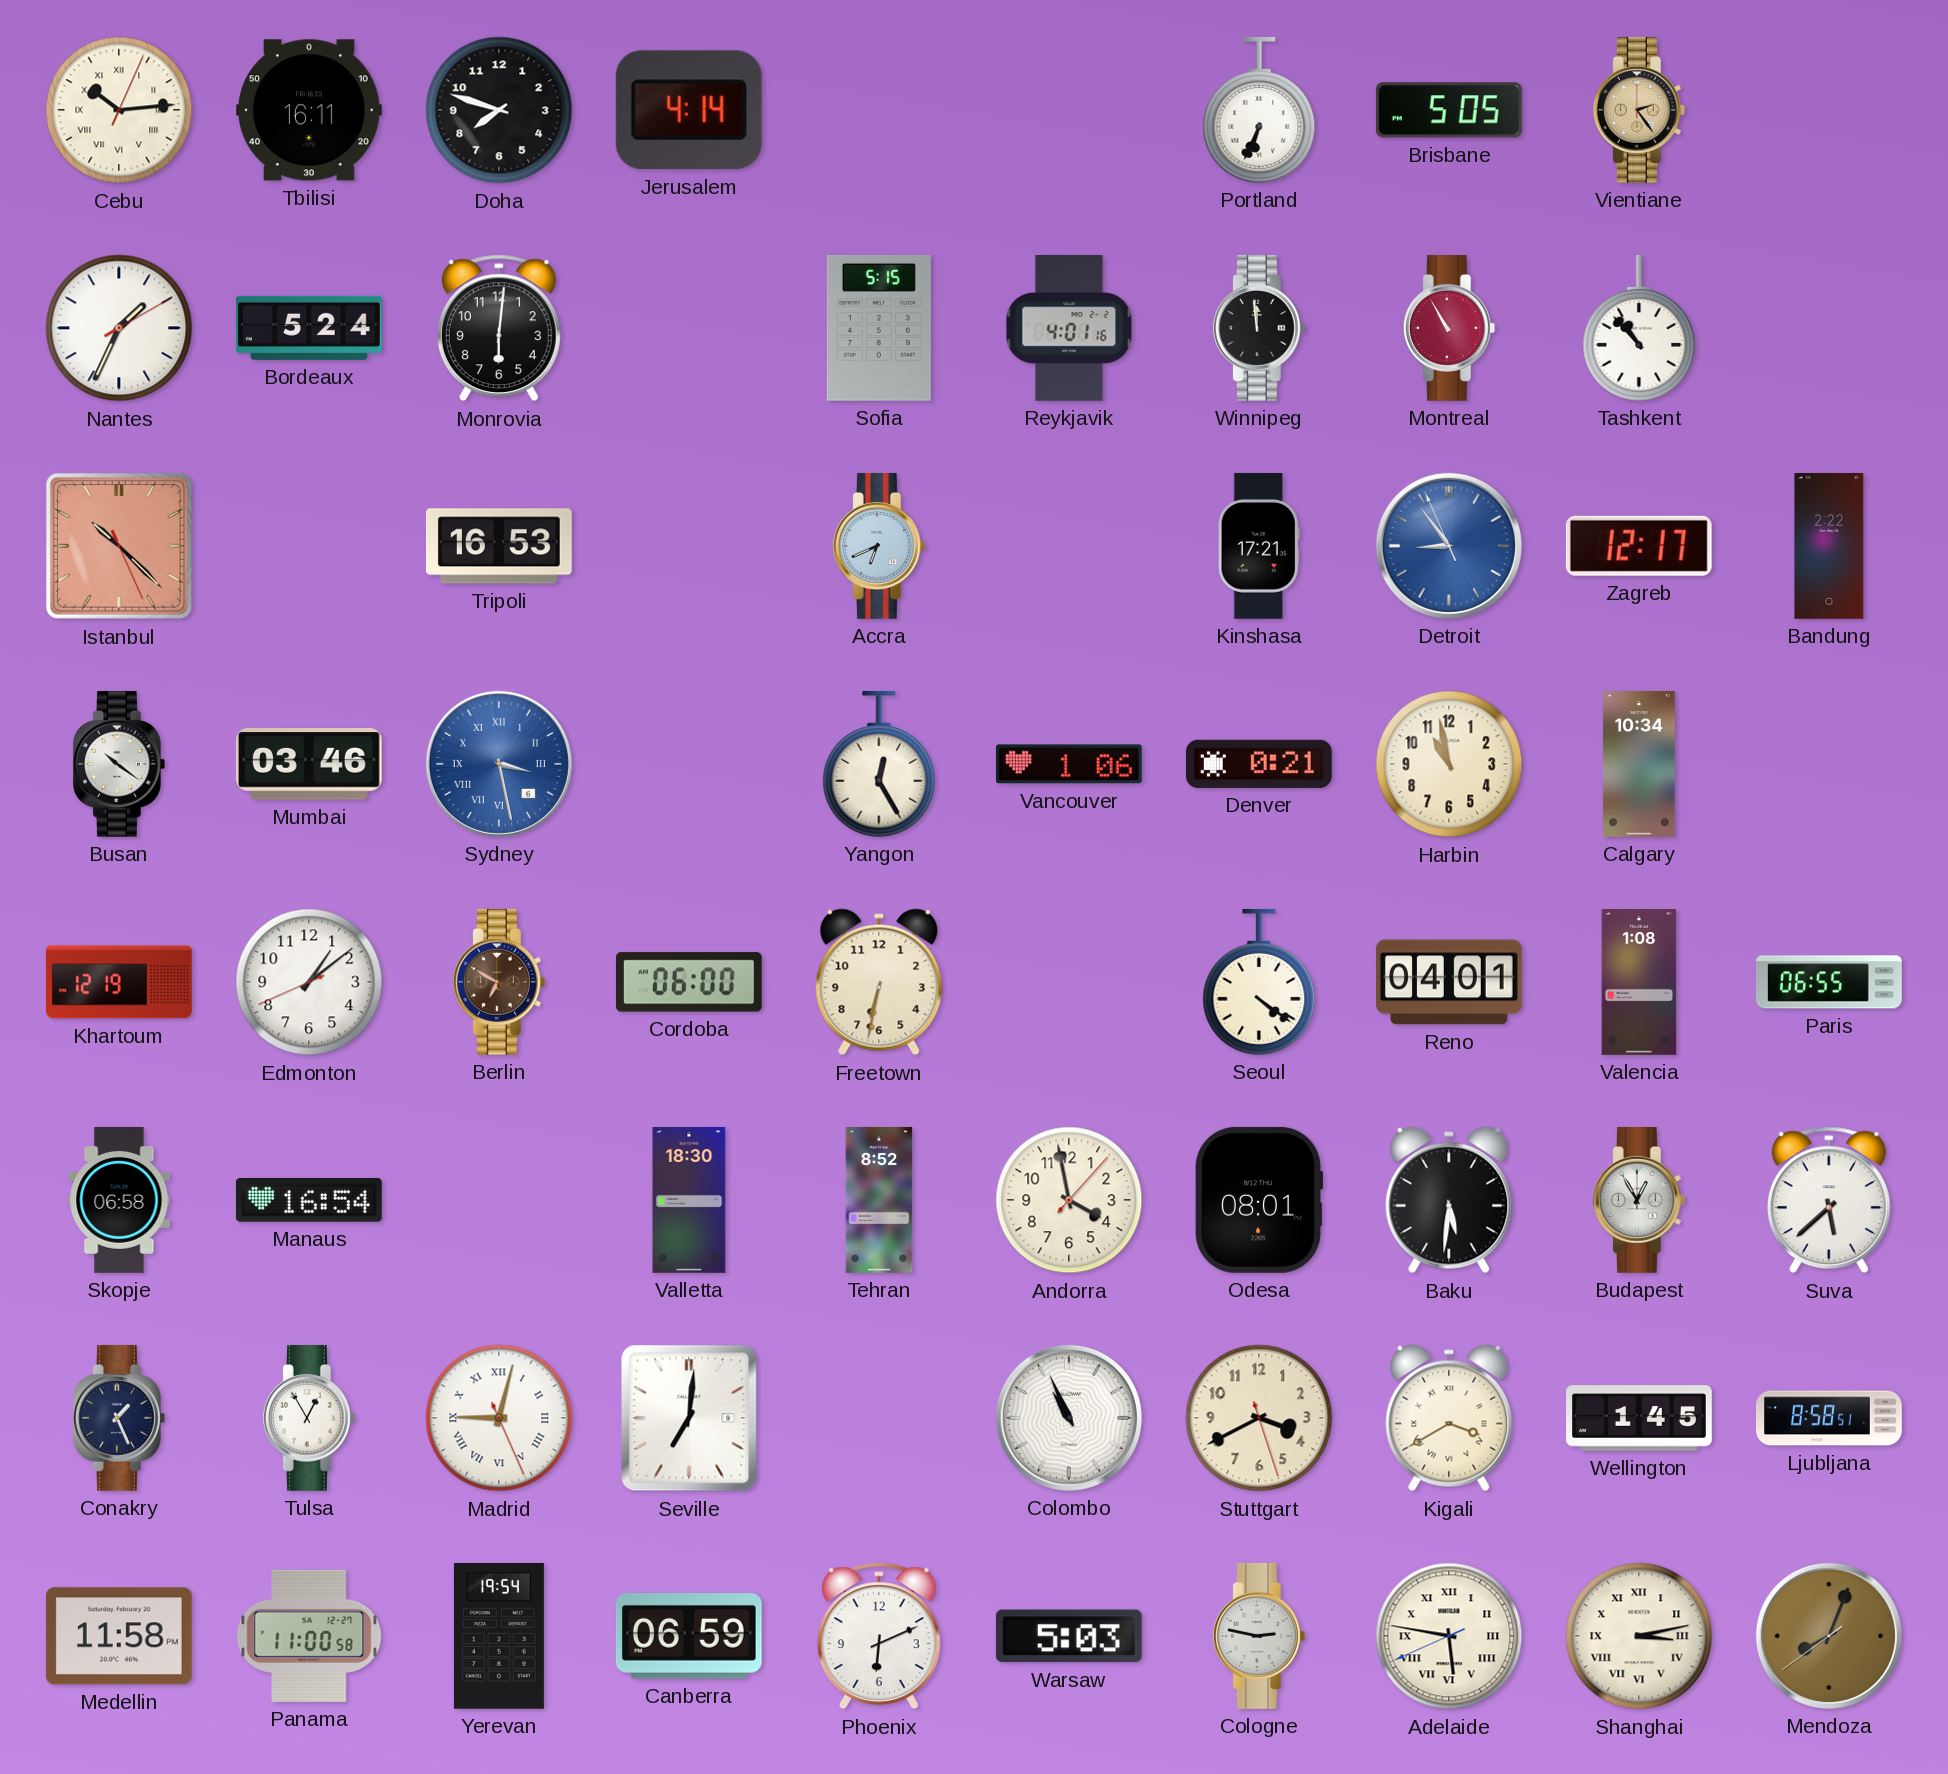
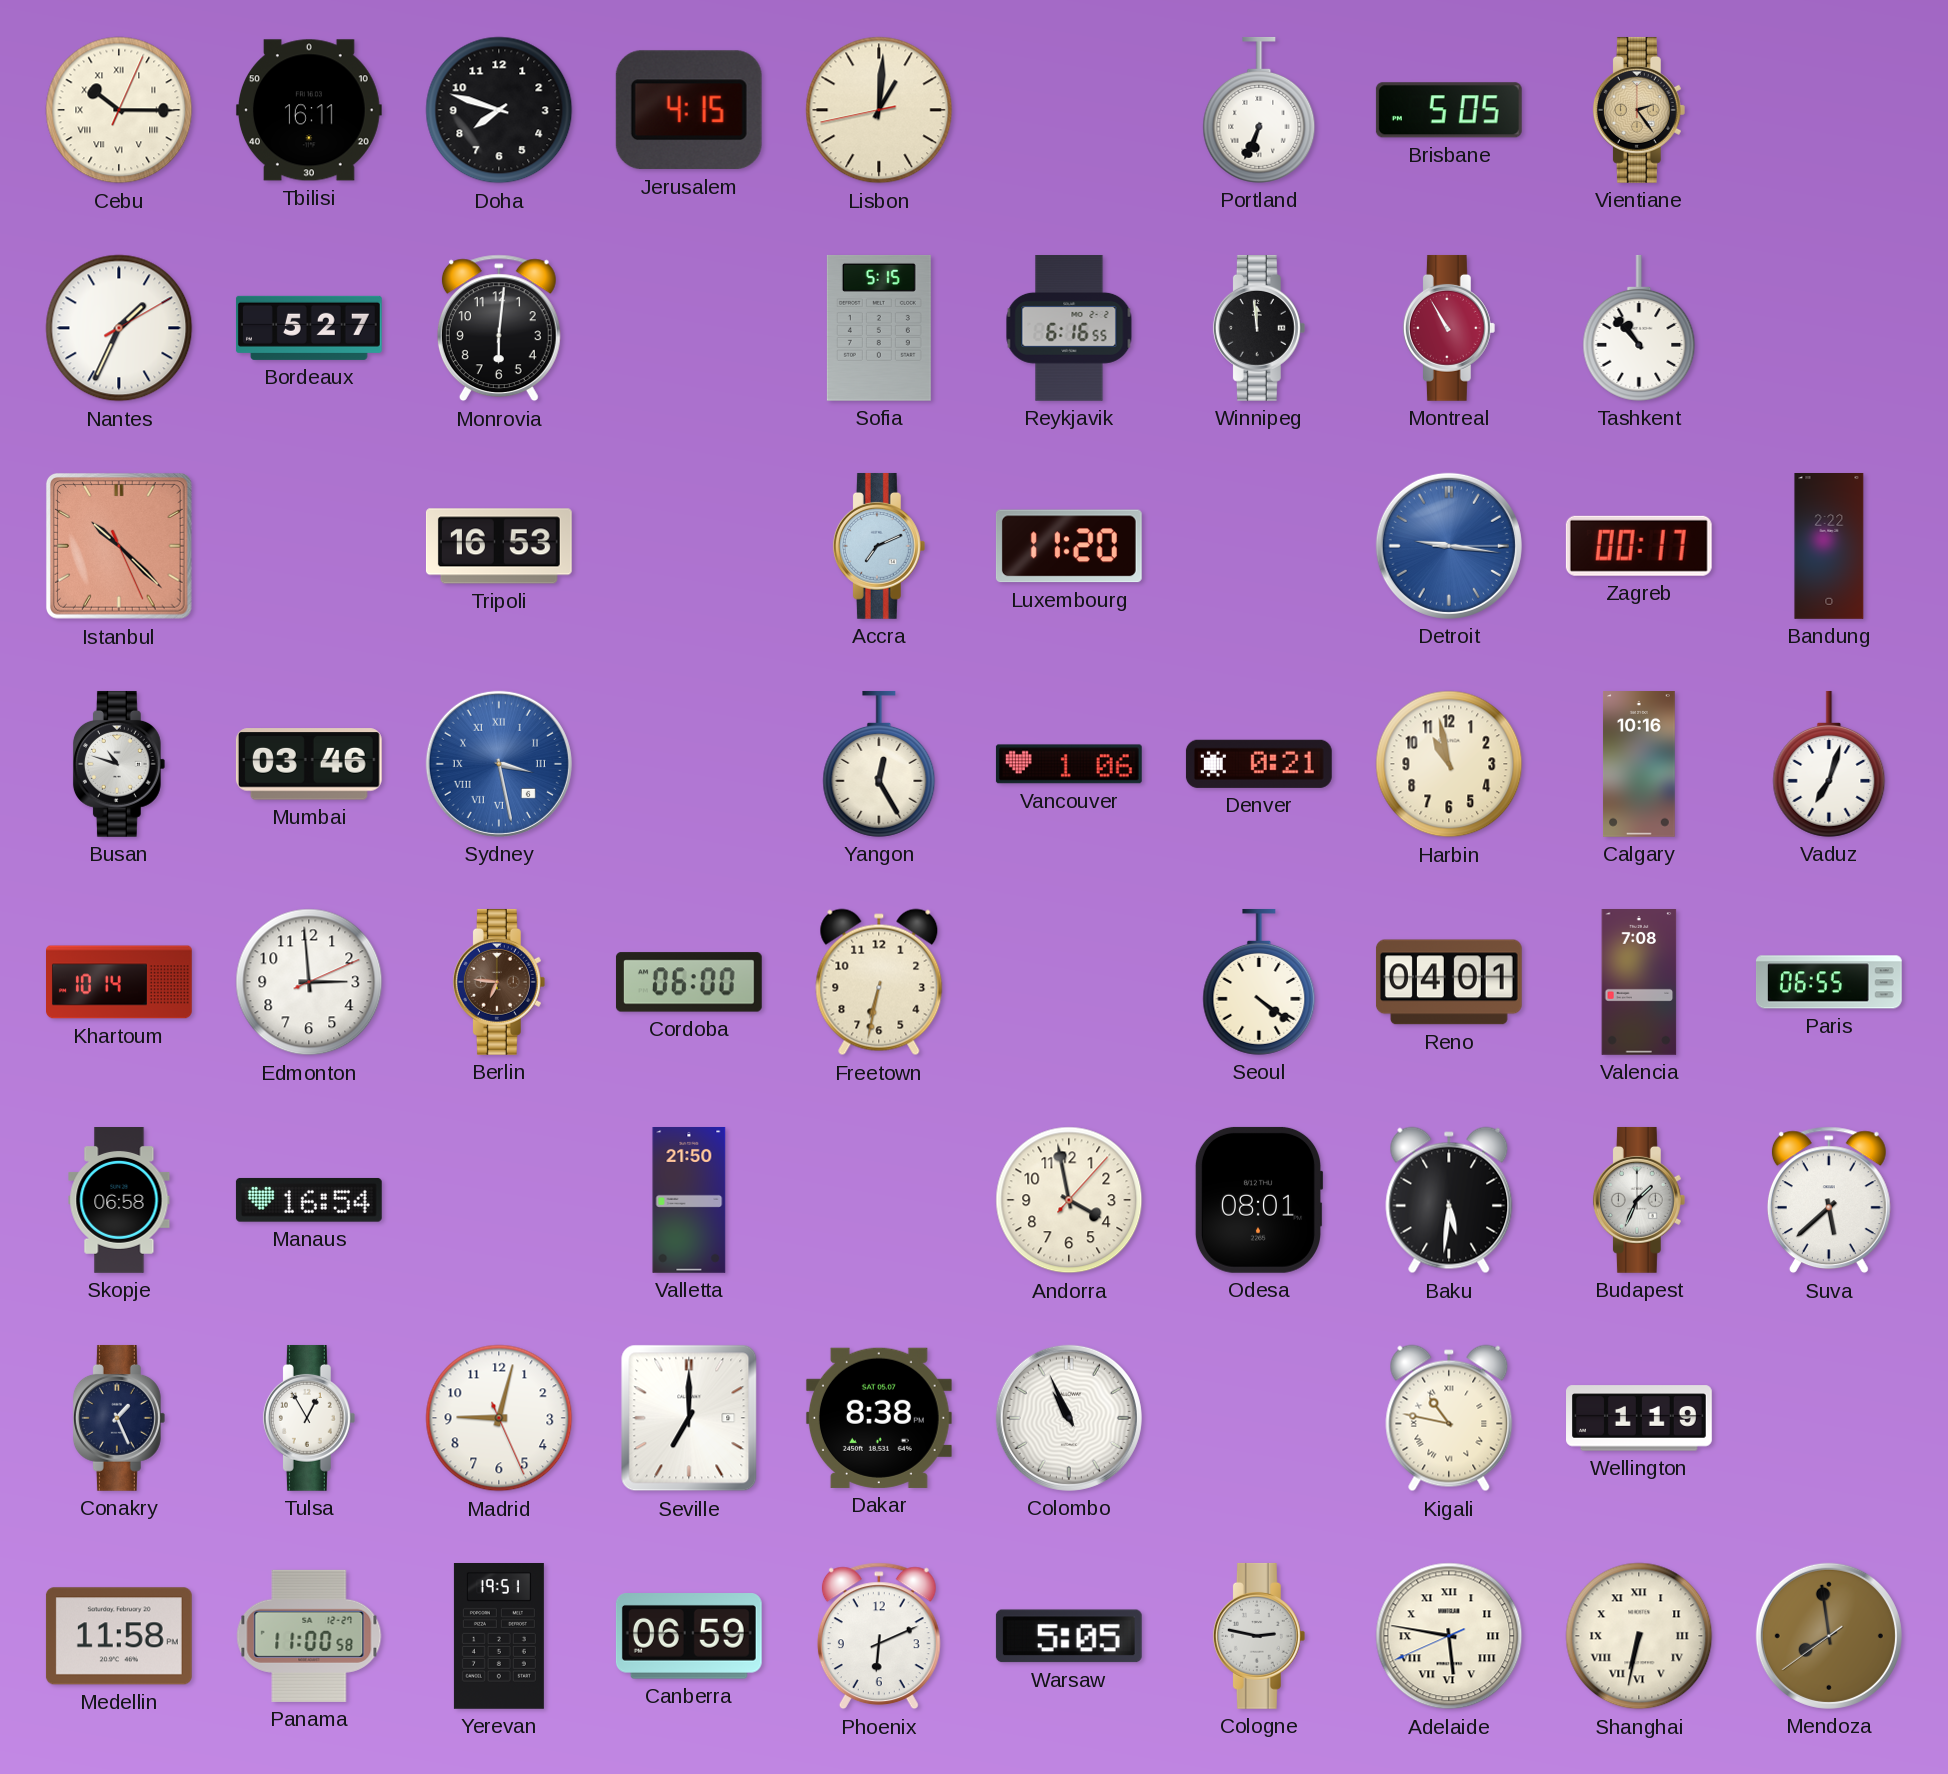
Cebu: 10:14 -> 10:15
Jerusalem: 4:14 -> 4:15
Lisbon: none -> 1:00
Bordeaux: 5:24 -> 5:27
Reykjavik: 4:01 -> 6:16
Accra: 6:41 -> 7:11
Luxembourg: none -> 11:20
Kinshasa: 17:21 -> none
Detroit: 8:53 -> 9:16
Zagreb: 12:17 -> 00:17
Busan: 10:21 -> 10:48
Calgary: 10:34 -> 10:16
Vaduz: none -> 7:03
Khartoum: 12:19 -> 10:14
Edmonton: 1:08 -> 2:59
Berlin: 6:50 -> 6:46
Valencia: 1:08 -> 7:08
Valletta: 18:30 -> 21:50
Tehran: 8:52 -> none
Budapest: 12:55 -> 1:34
Madrid numerals: Roman -> Arabic
Seville: 7:01 -> 7:00
Dakar: none -> 8:38
Stuttgart: 3:40 -> none
Kigali: 3:40 -> 10:47
Wellington: 1:45 -> 1:19
Ljubljana: 8:58 -> none
Yerevan: 19:54 -> 19:51
Warsaw: 5:03 -> 5:05
Shanghai: 3:13 -> 6:32
Mendoza: 8:03 -> 7:58
